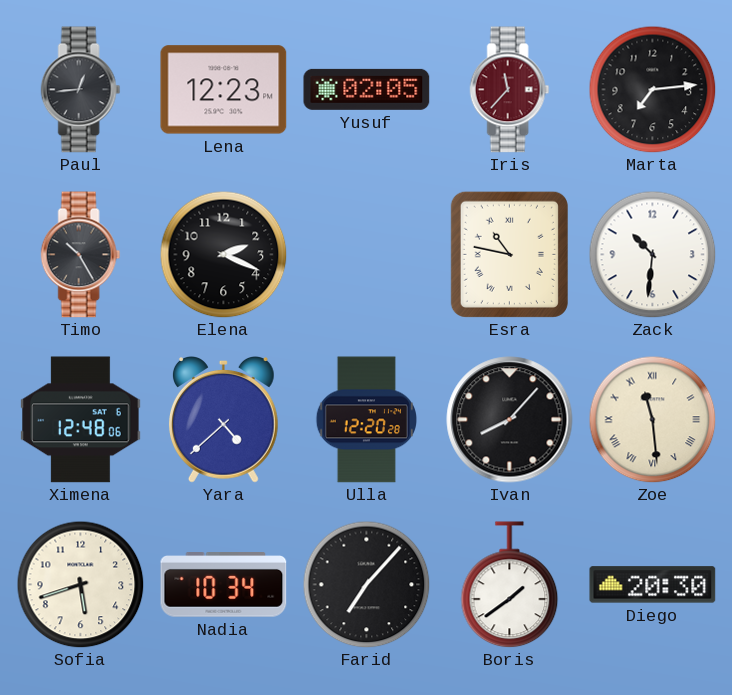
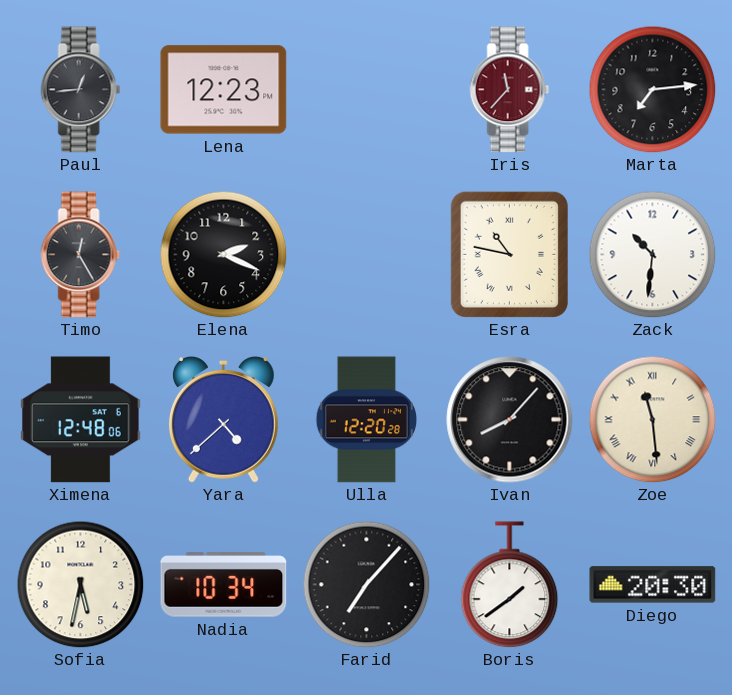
Yusuf: 02:05 -> none
Timo: 10:25 -> 12:25
Sofia: 5:42 -> 5:32
